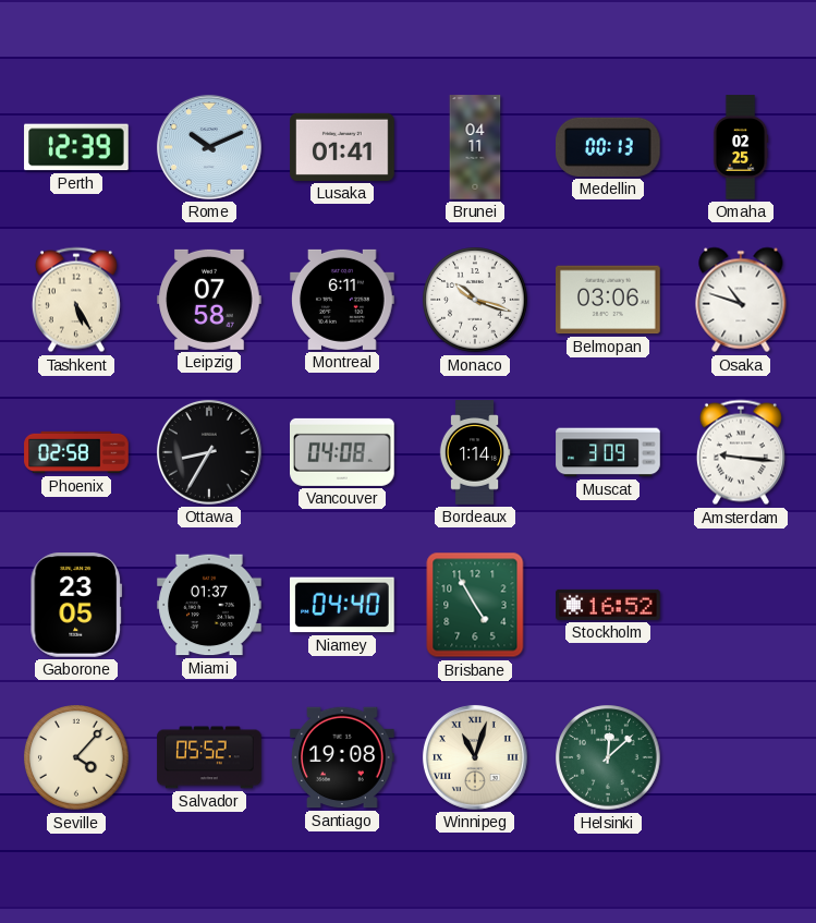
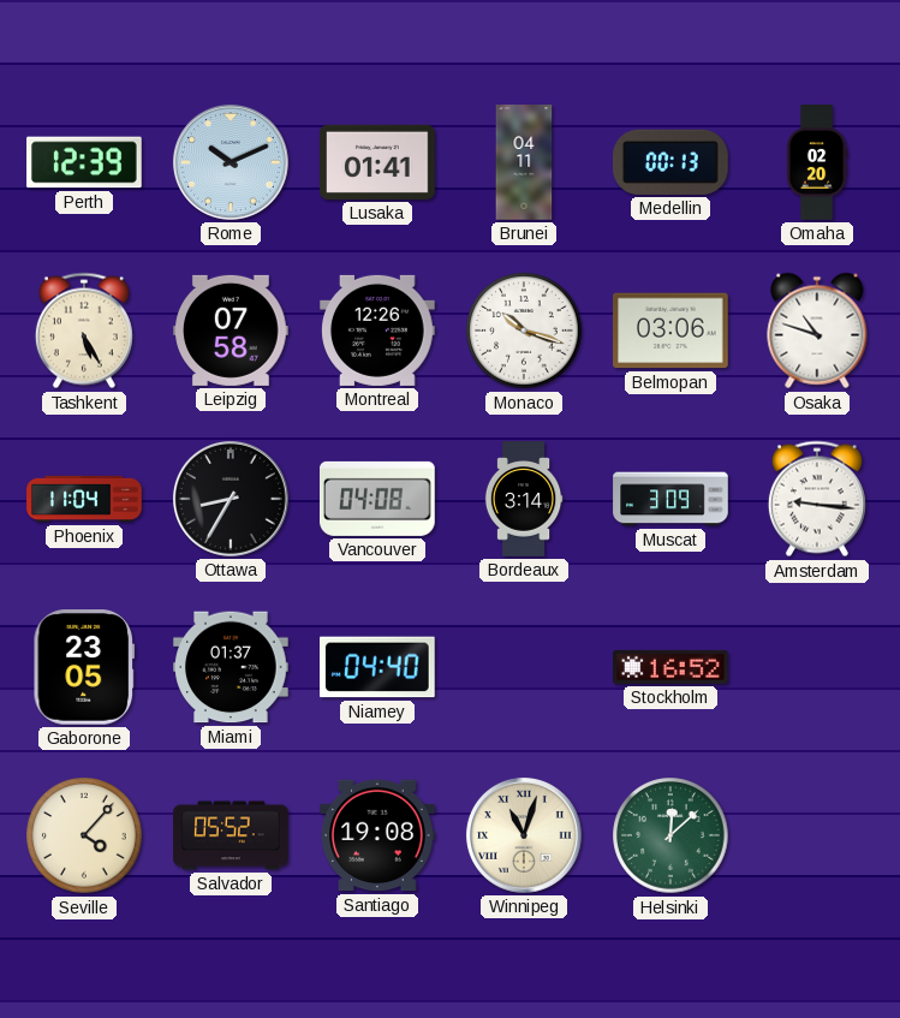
Omaha: 02:25 -> 02:20
Montreal: 6:11 -> 12:26
Phoenix: 02:58 -> 11:04
Bordeaux: 1:14 -> 3:14
Brisbane: 4:55 -> none
